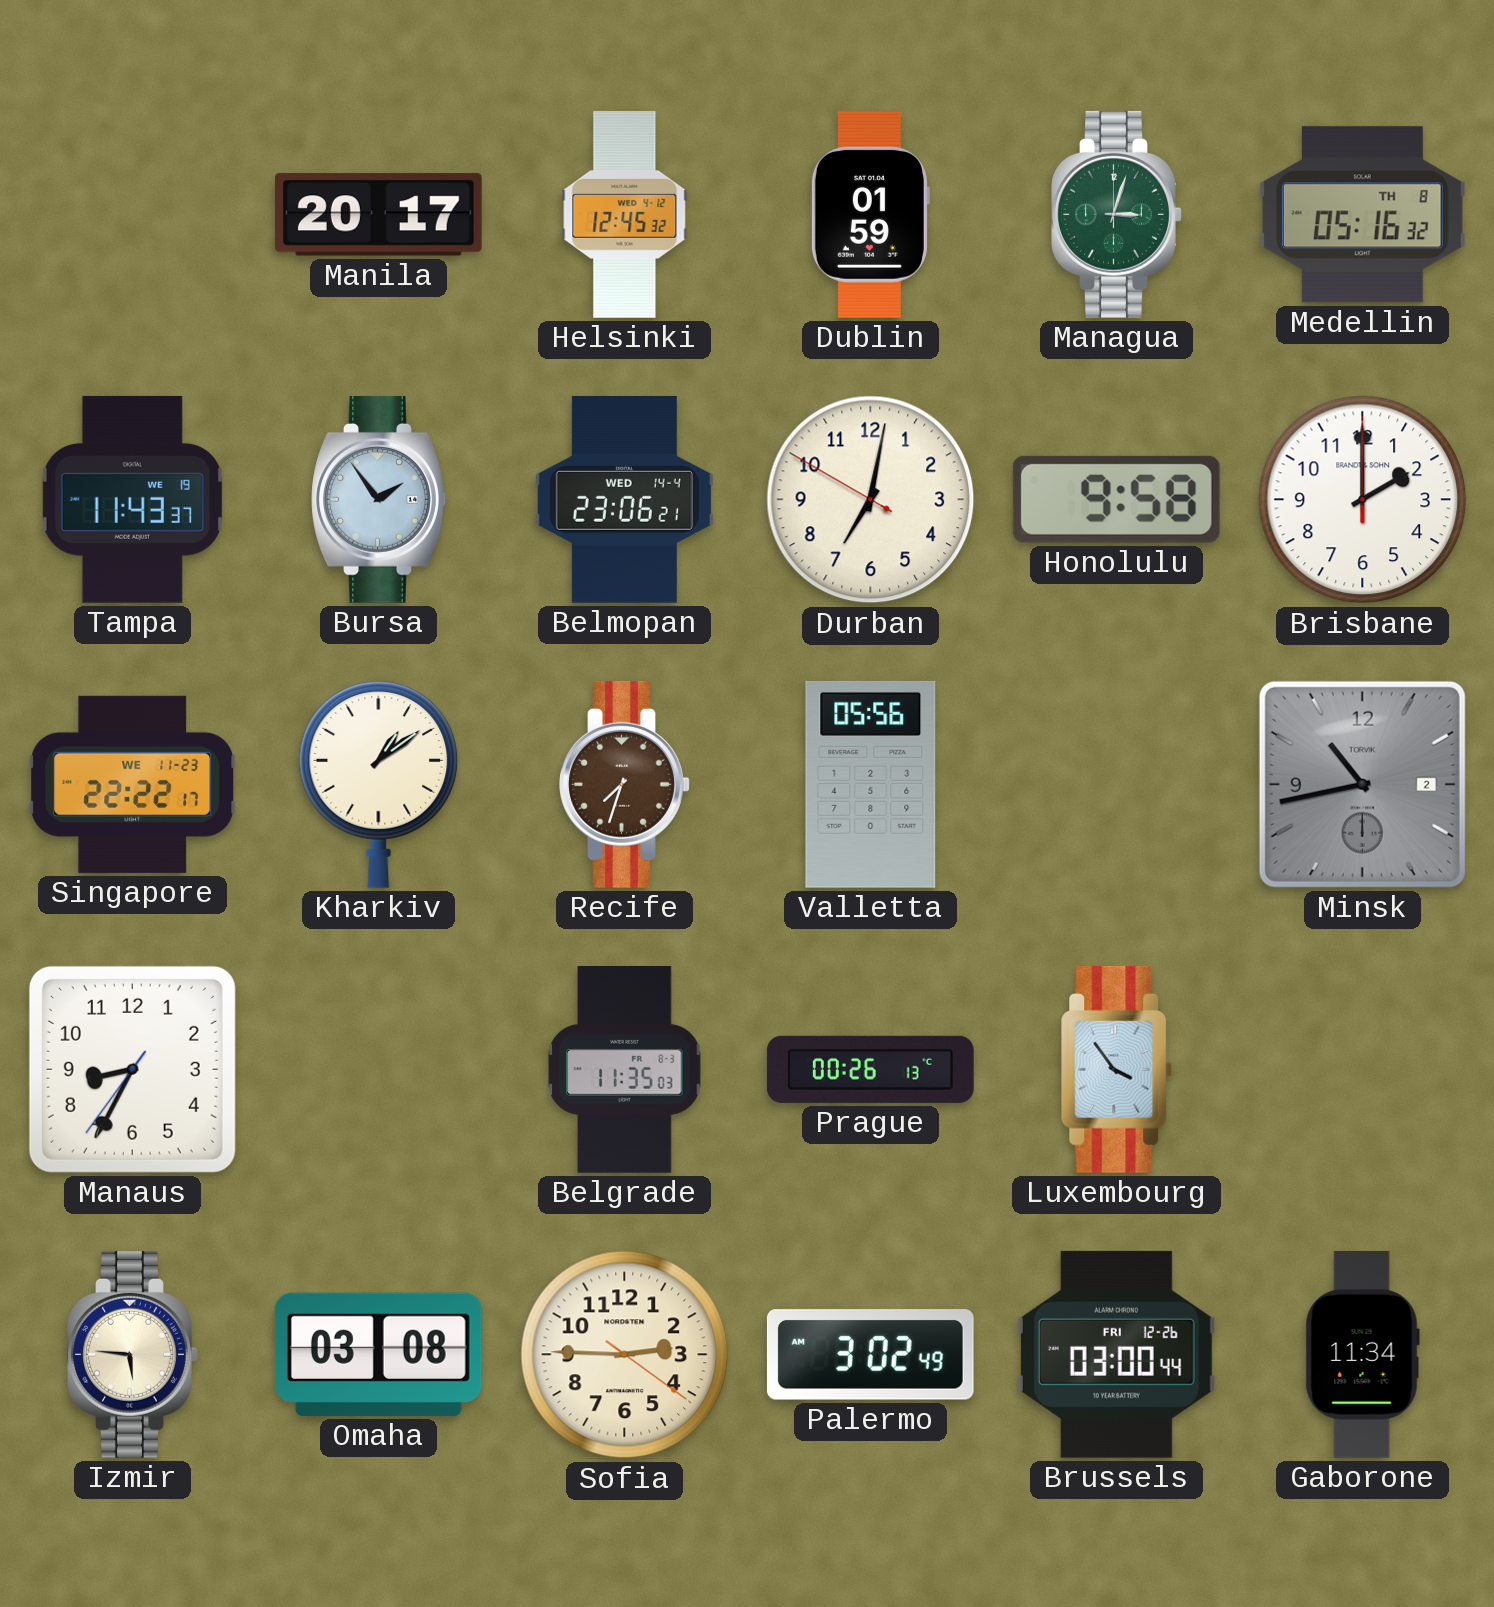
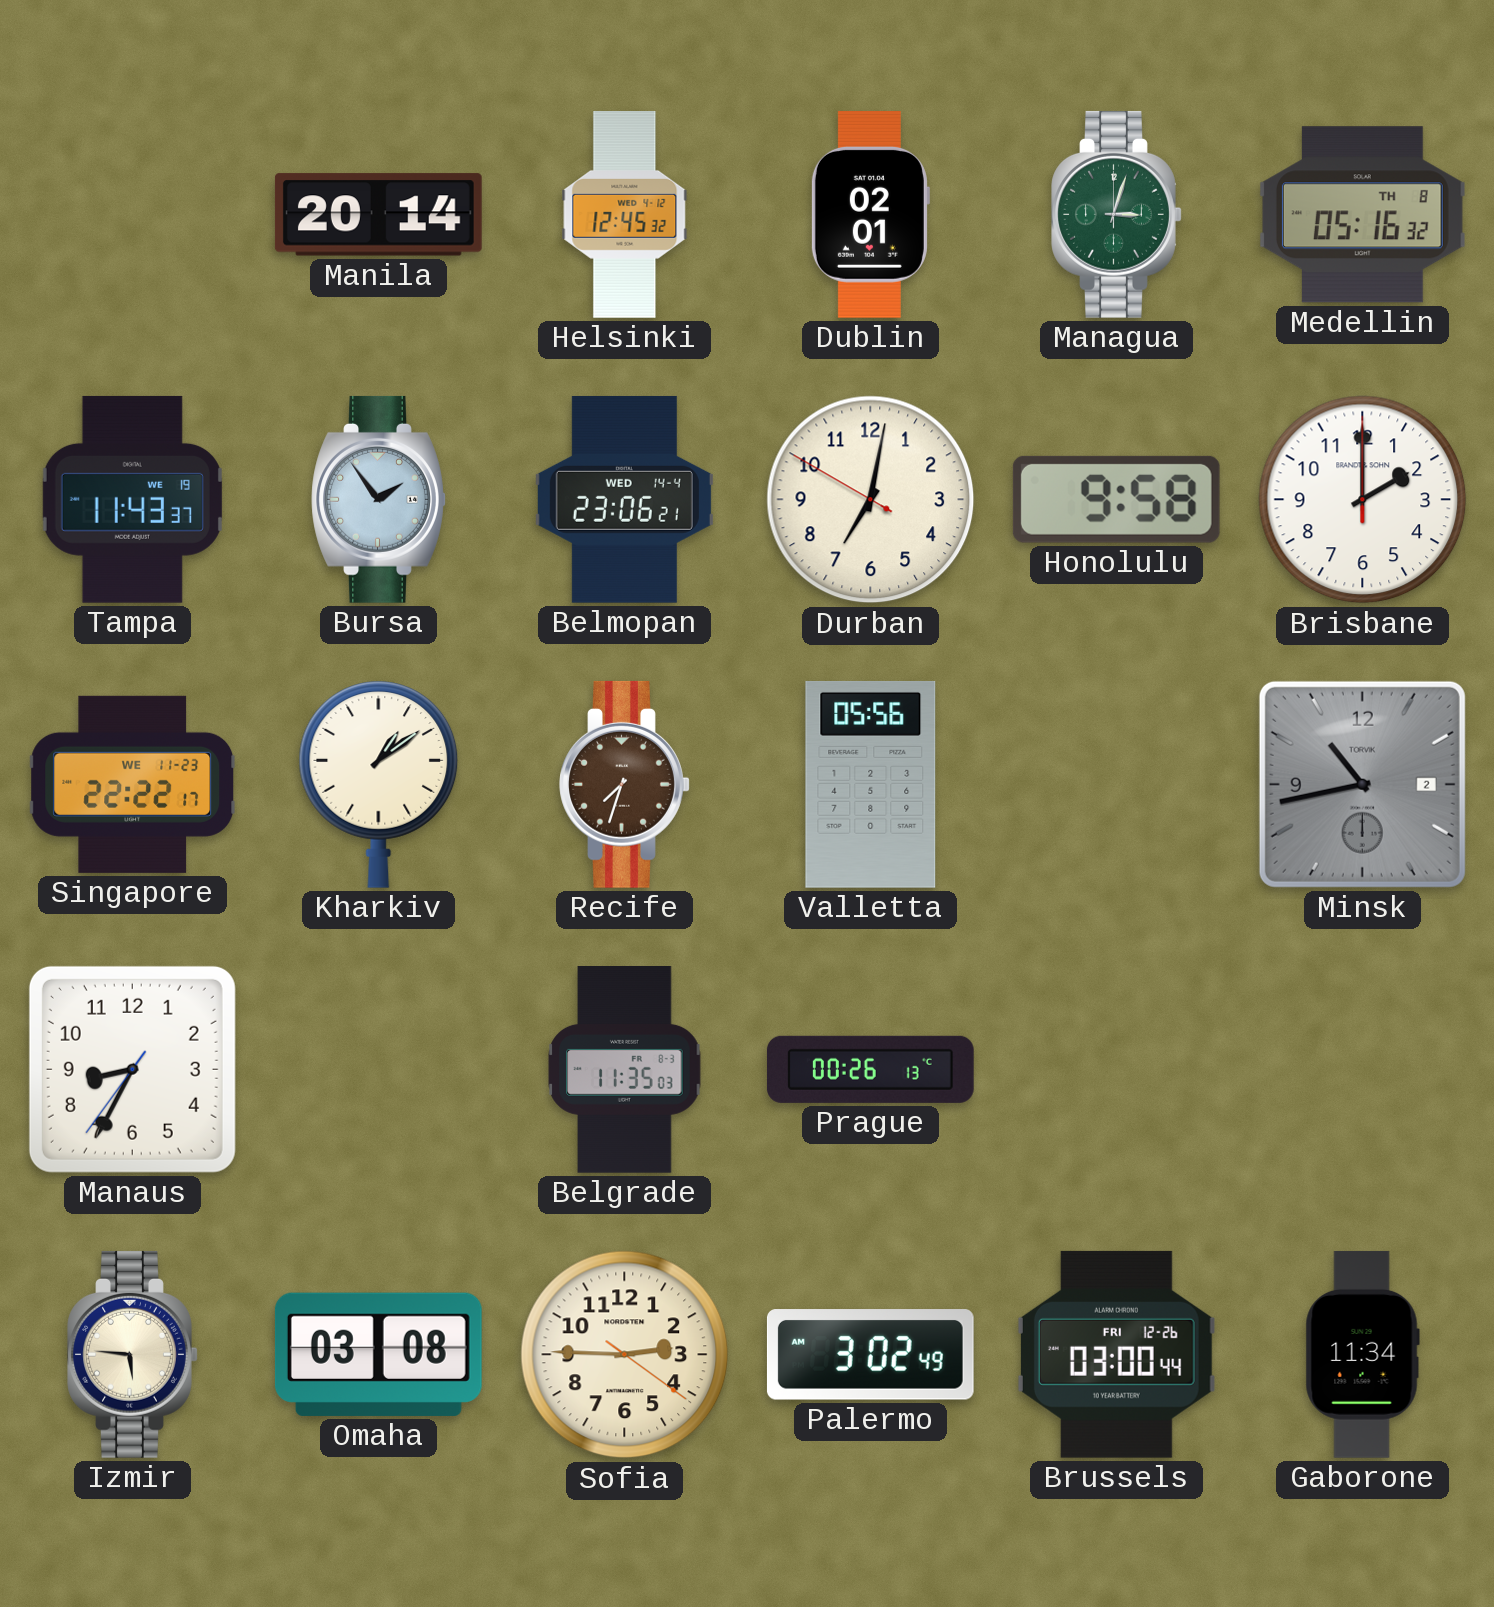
Manila: 20:17 -> 20:14
Dublin: 01:59 -> 02:01
Luxembourg: 3:54 -> none
